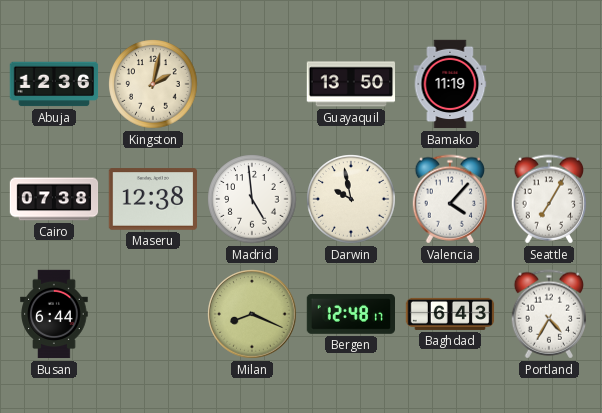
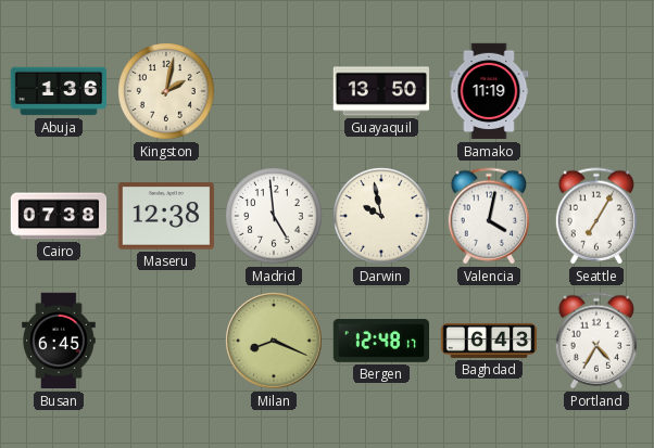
Abuja: 12:36 -> 1:36
Valencia: 4:07 -> 4:02
Busan: 6:44 -> 6:45
